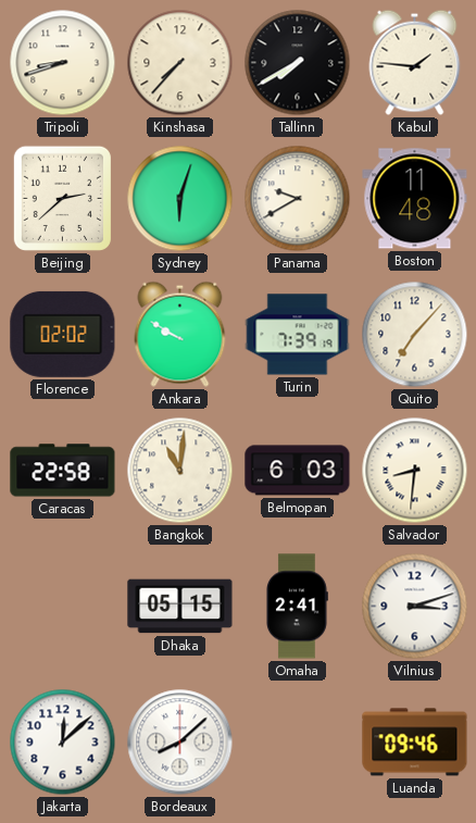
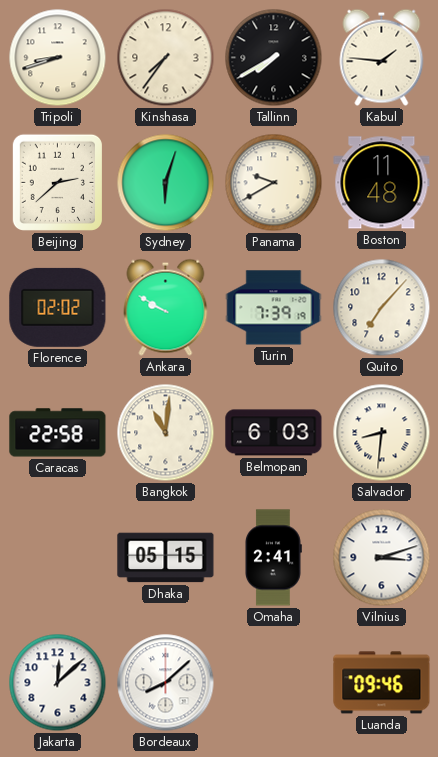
Kinshasa: 7:37 -> 7:36
